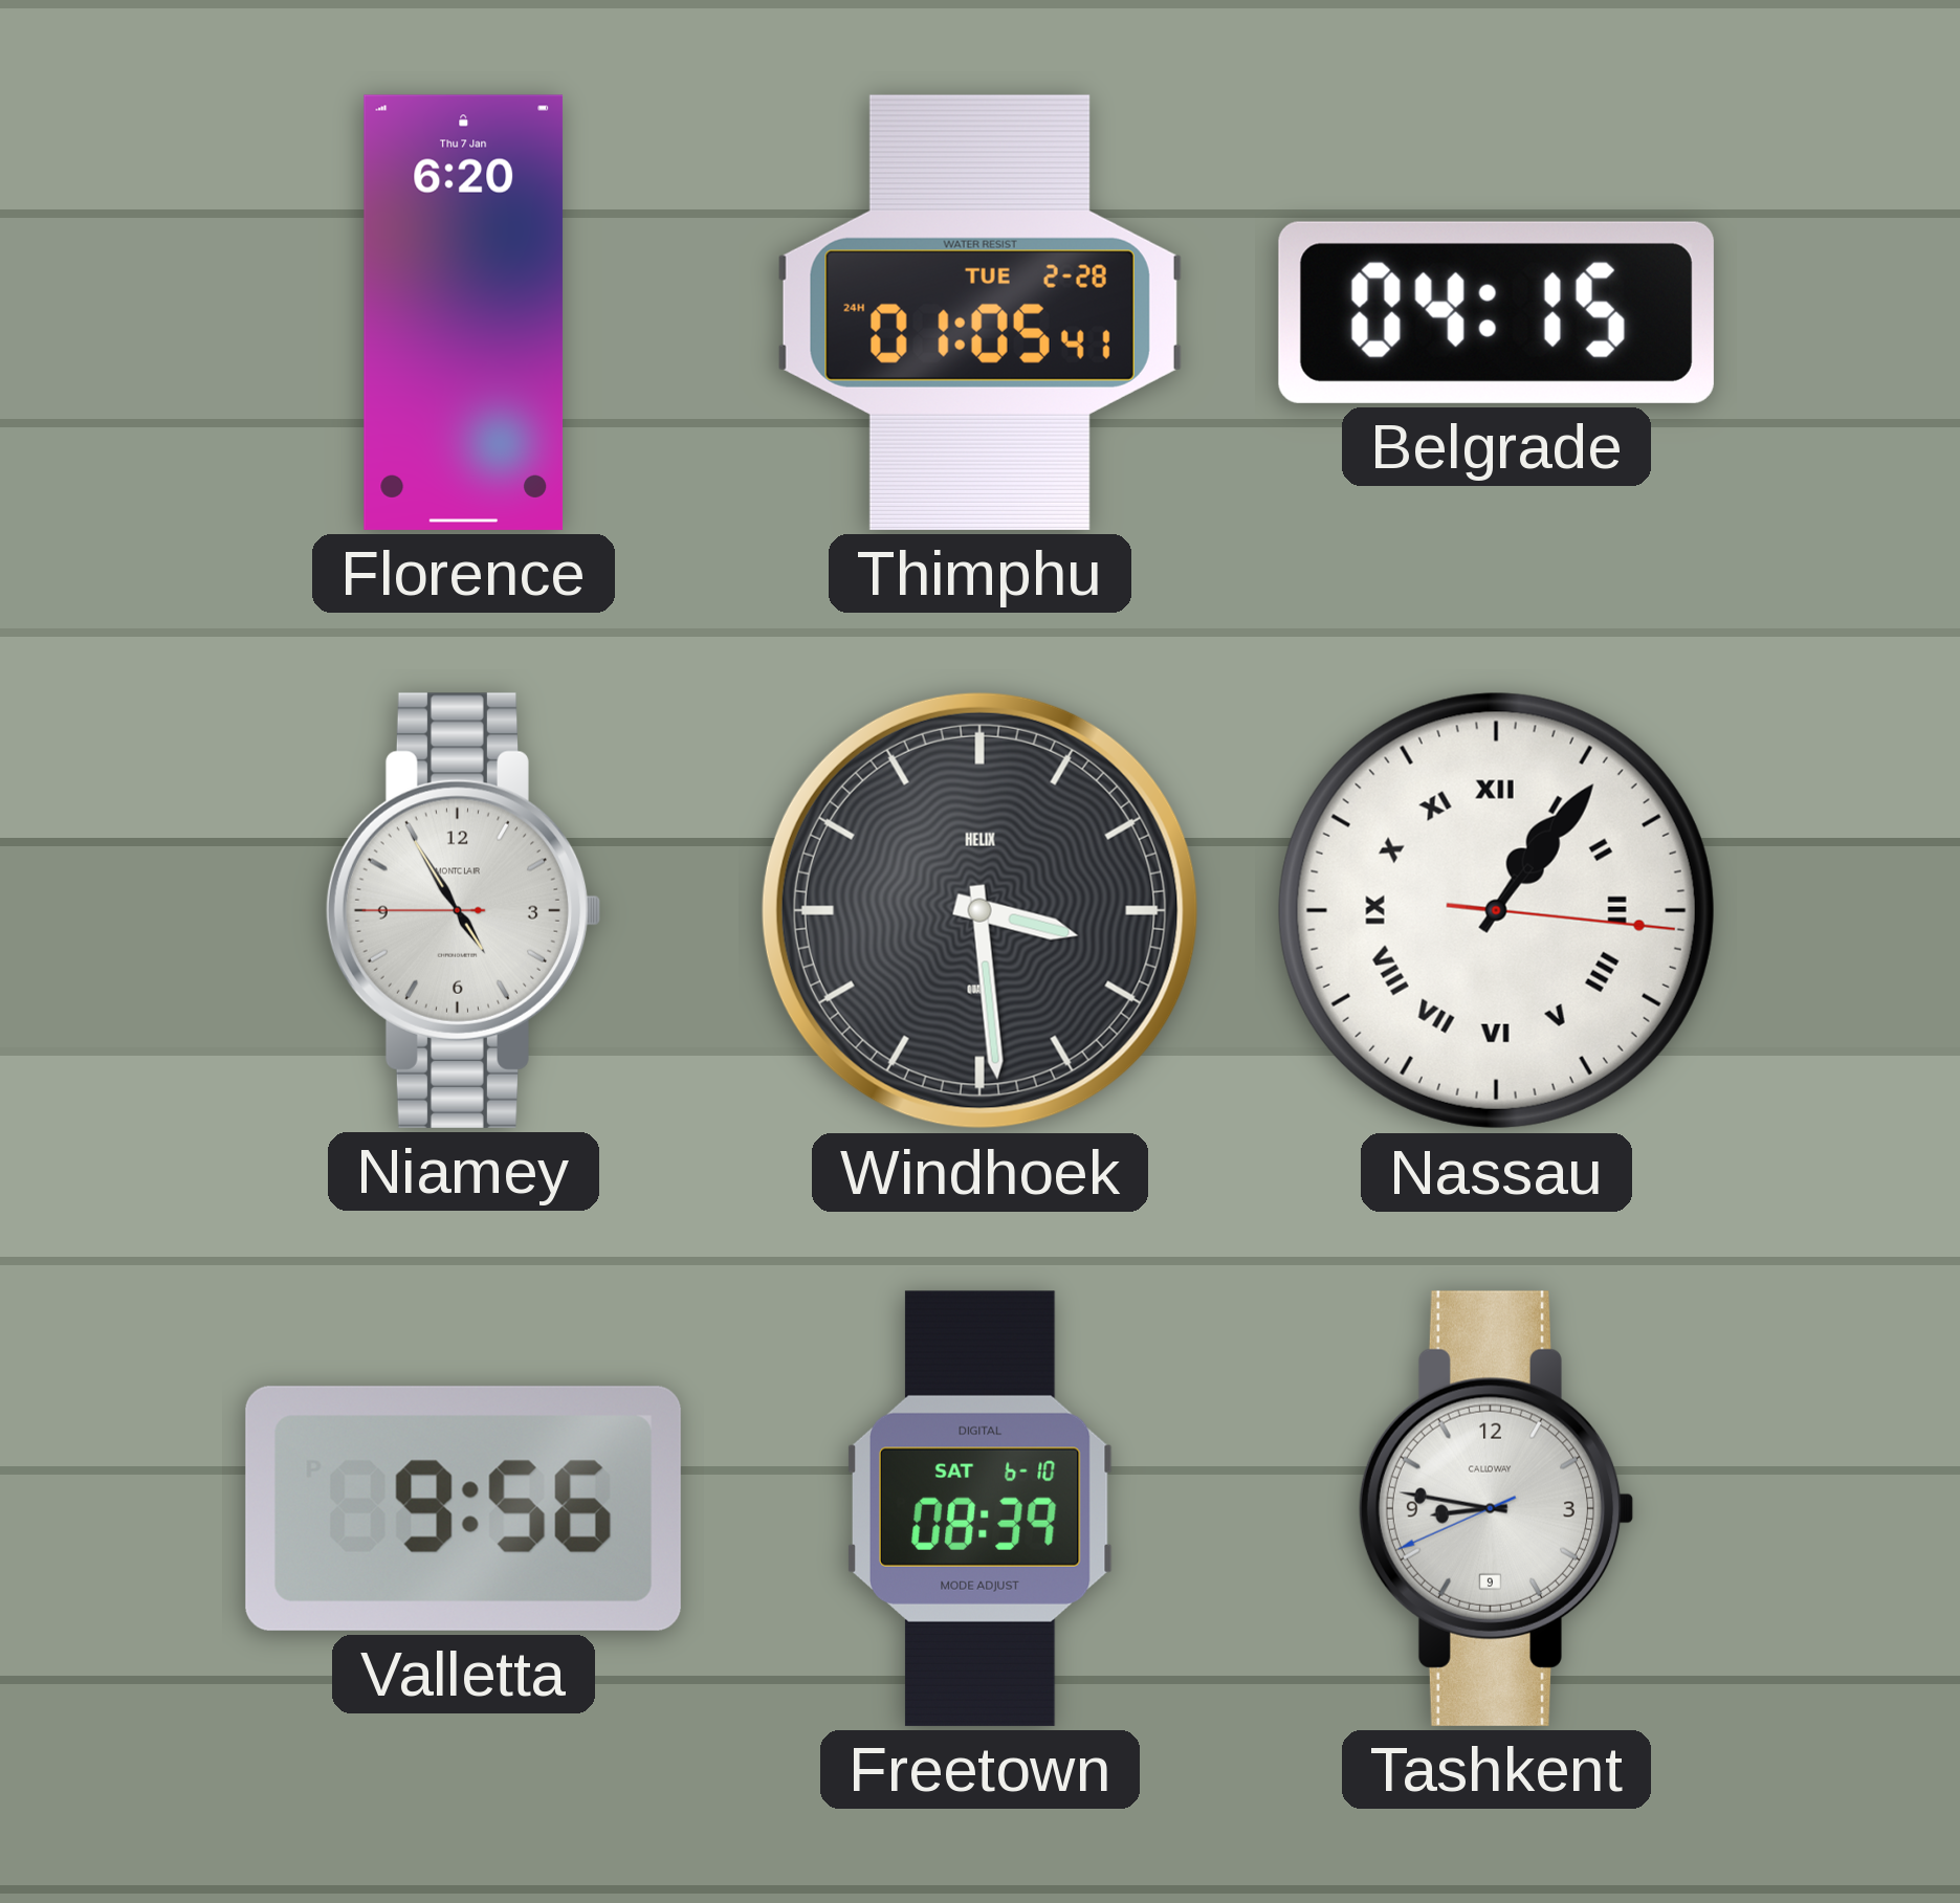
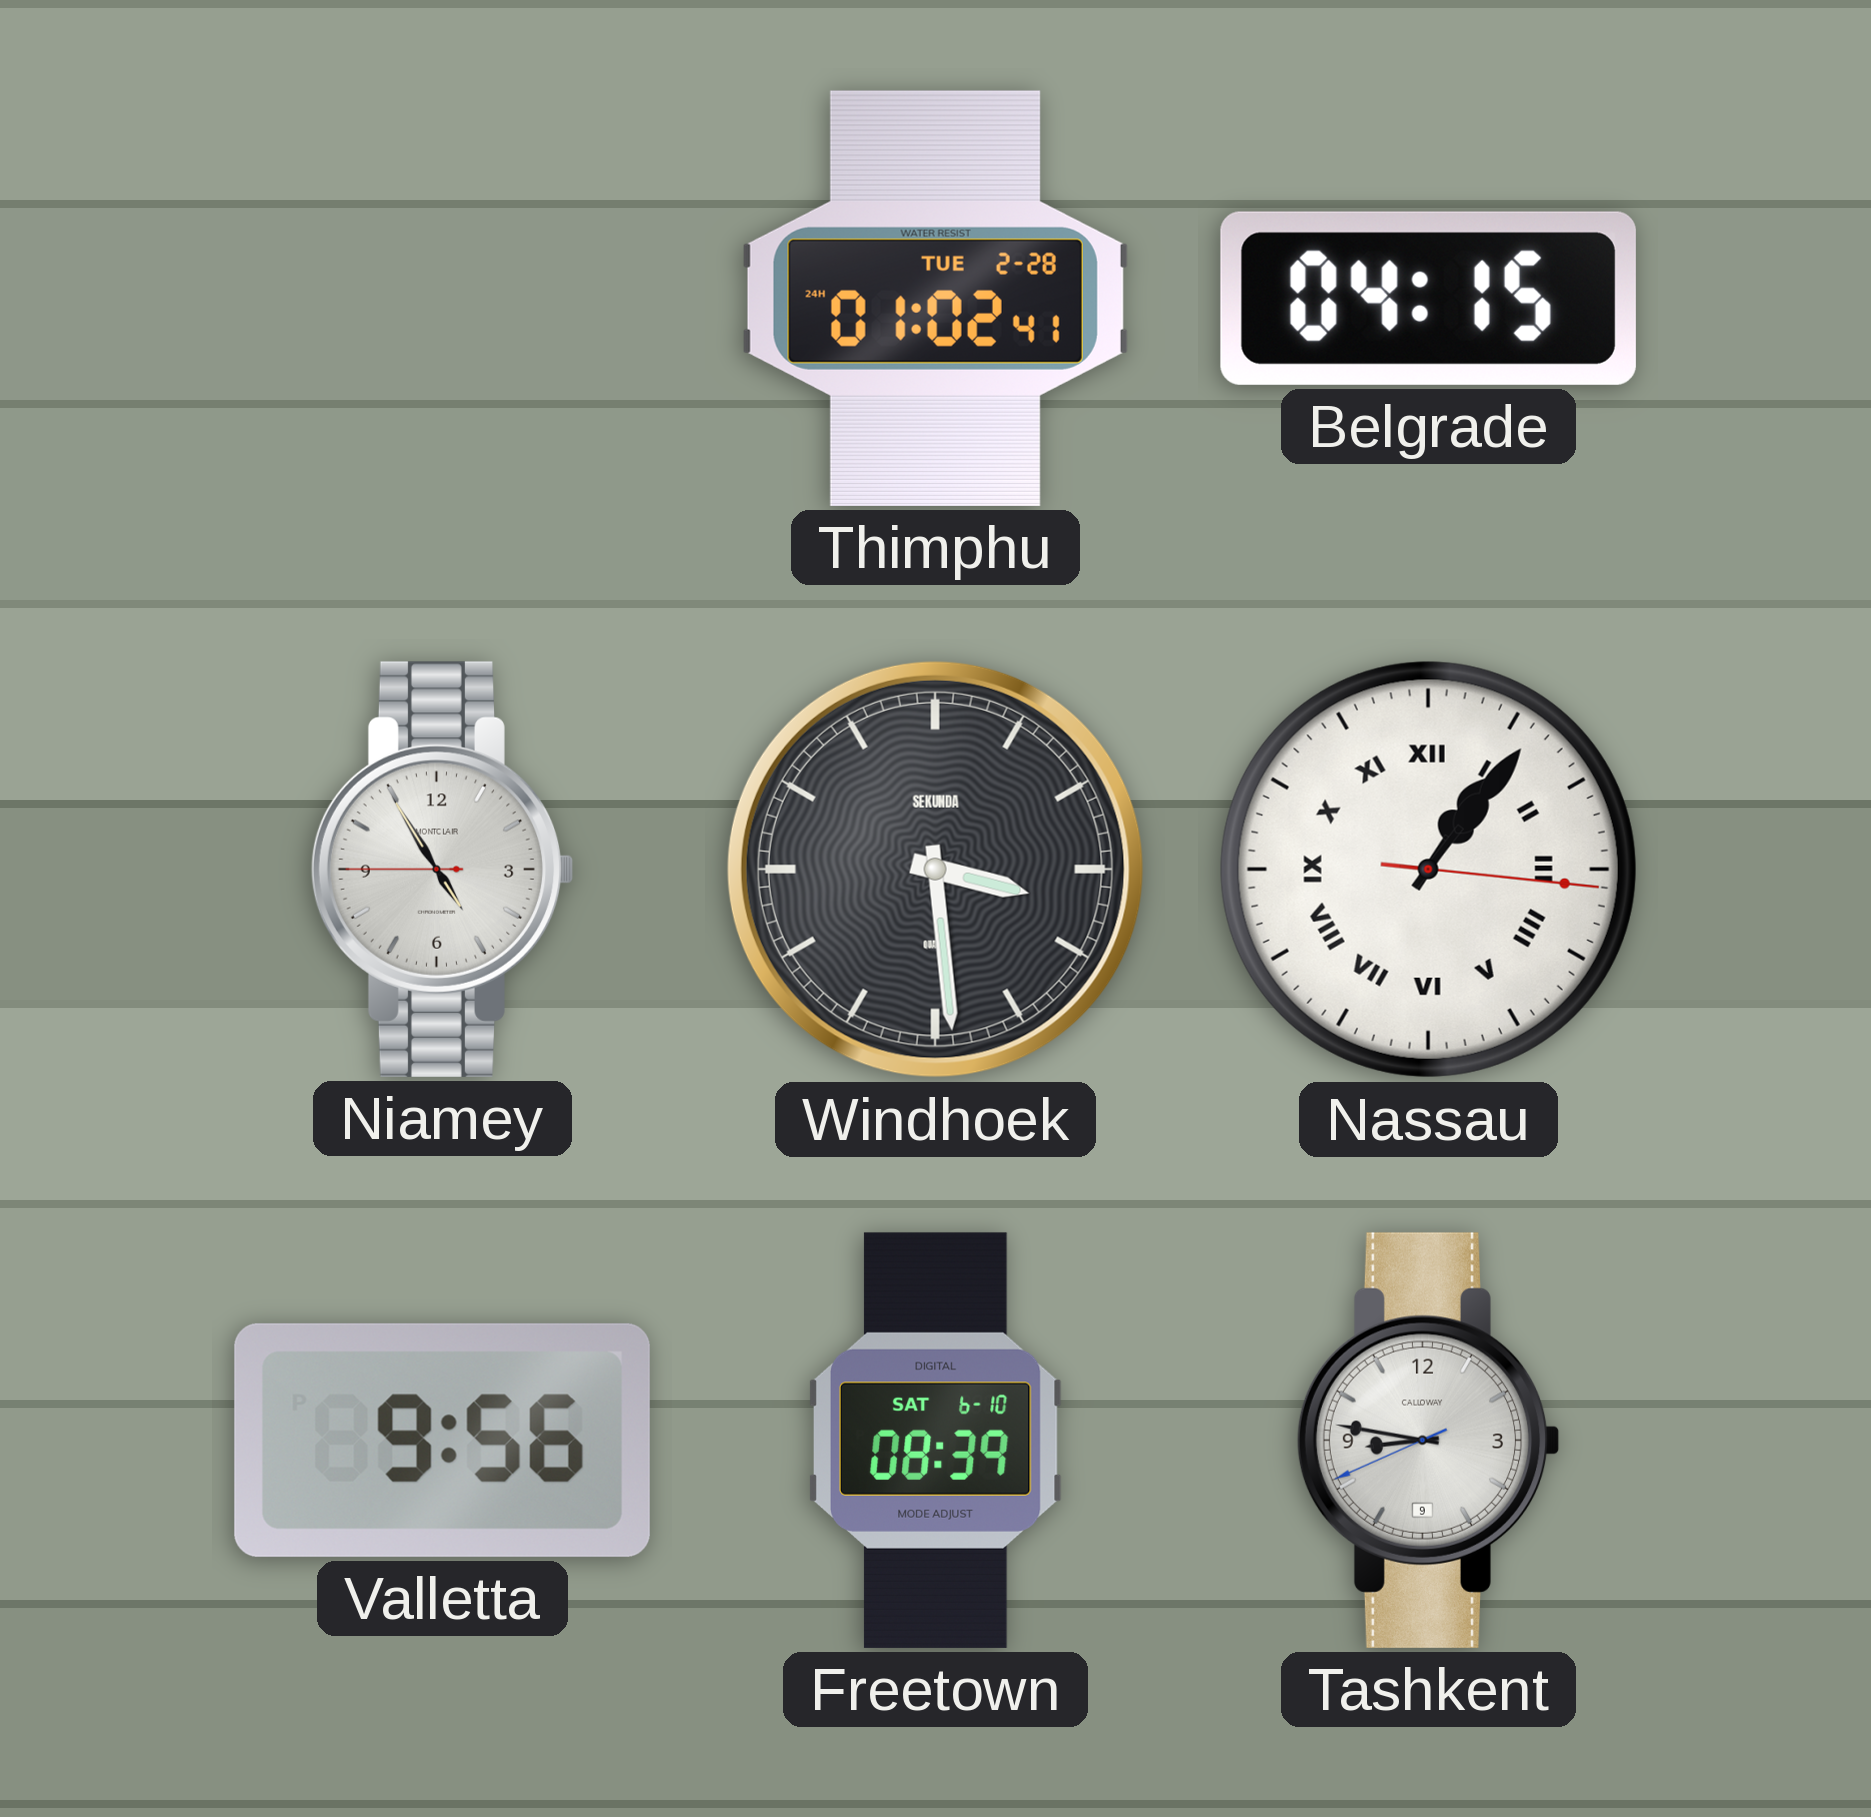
Florence: 6:20 -> none
Thimphu: 01:05 -> 01:02
Windhoek brand: HELIX -> SEKUNDA
